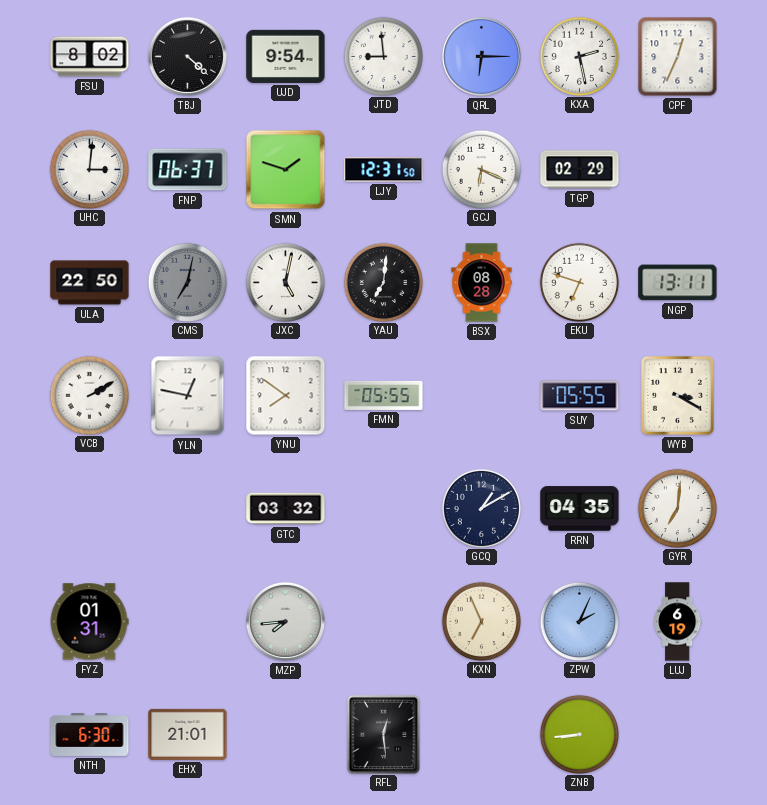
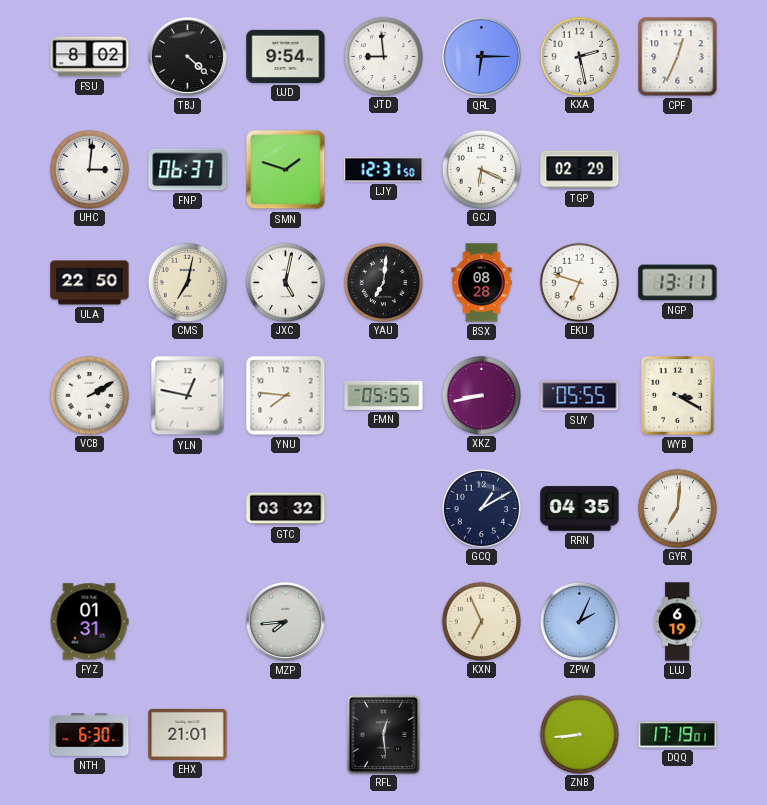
CMS dial: grey -> cream
YNU: 7:51 -> 7:46
XKZ: none -> 8:43
DQQ: none -> 17:19
